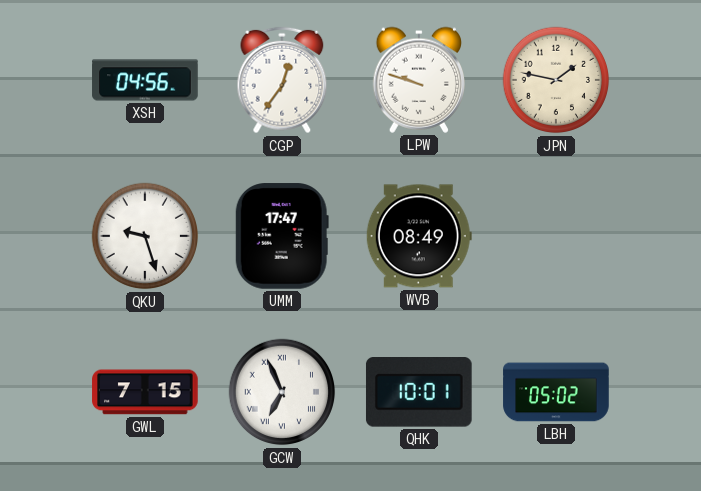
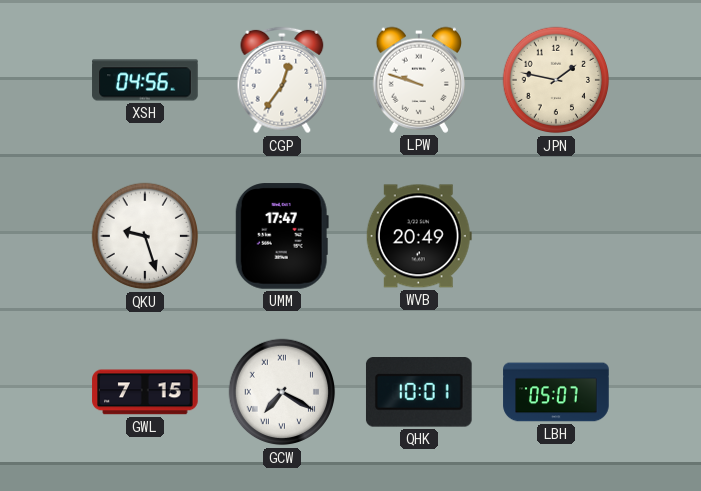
WVB: 08:49 -> 20:49
GCW: 6:56 -> 7:20
LBH: 05:02 -> 05:07
